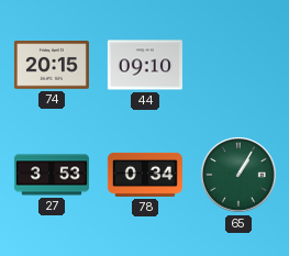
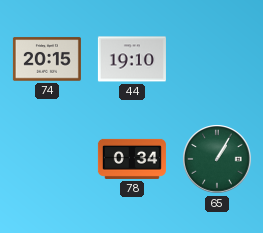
44: 09:10 -> 19:10
27: 3:53 -> none
